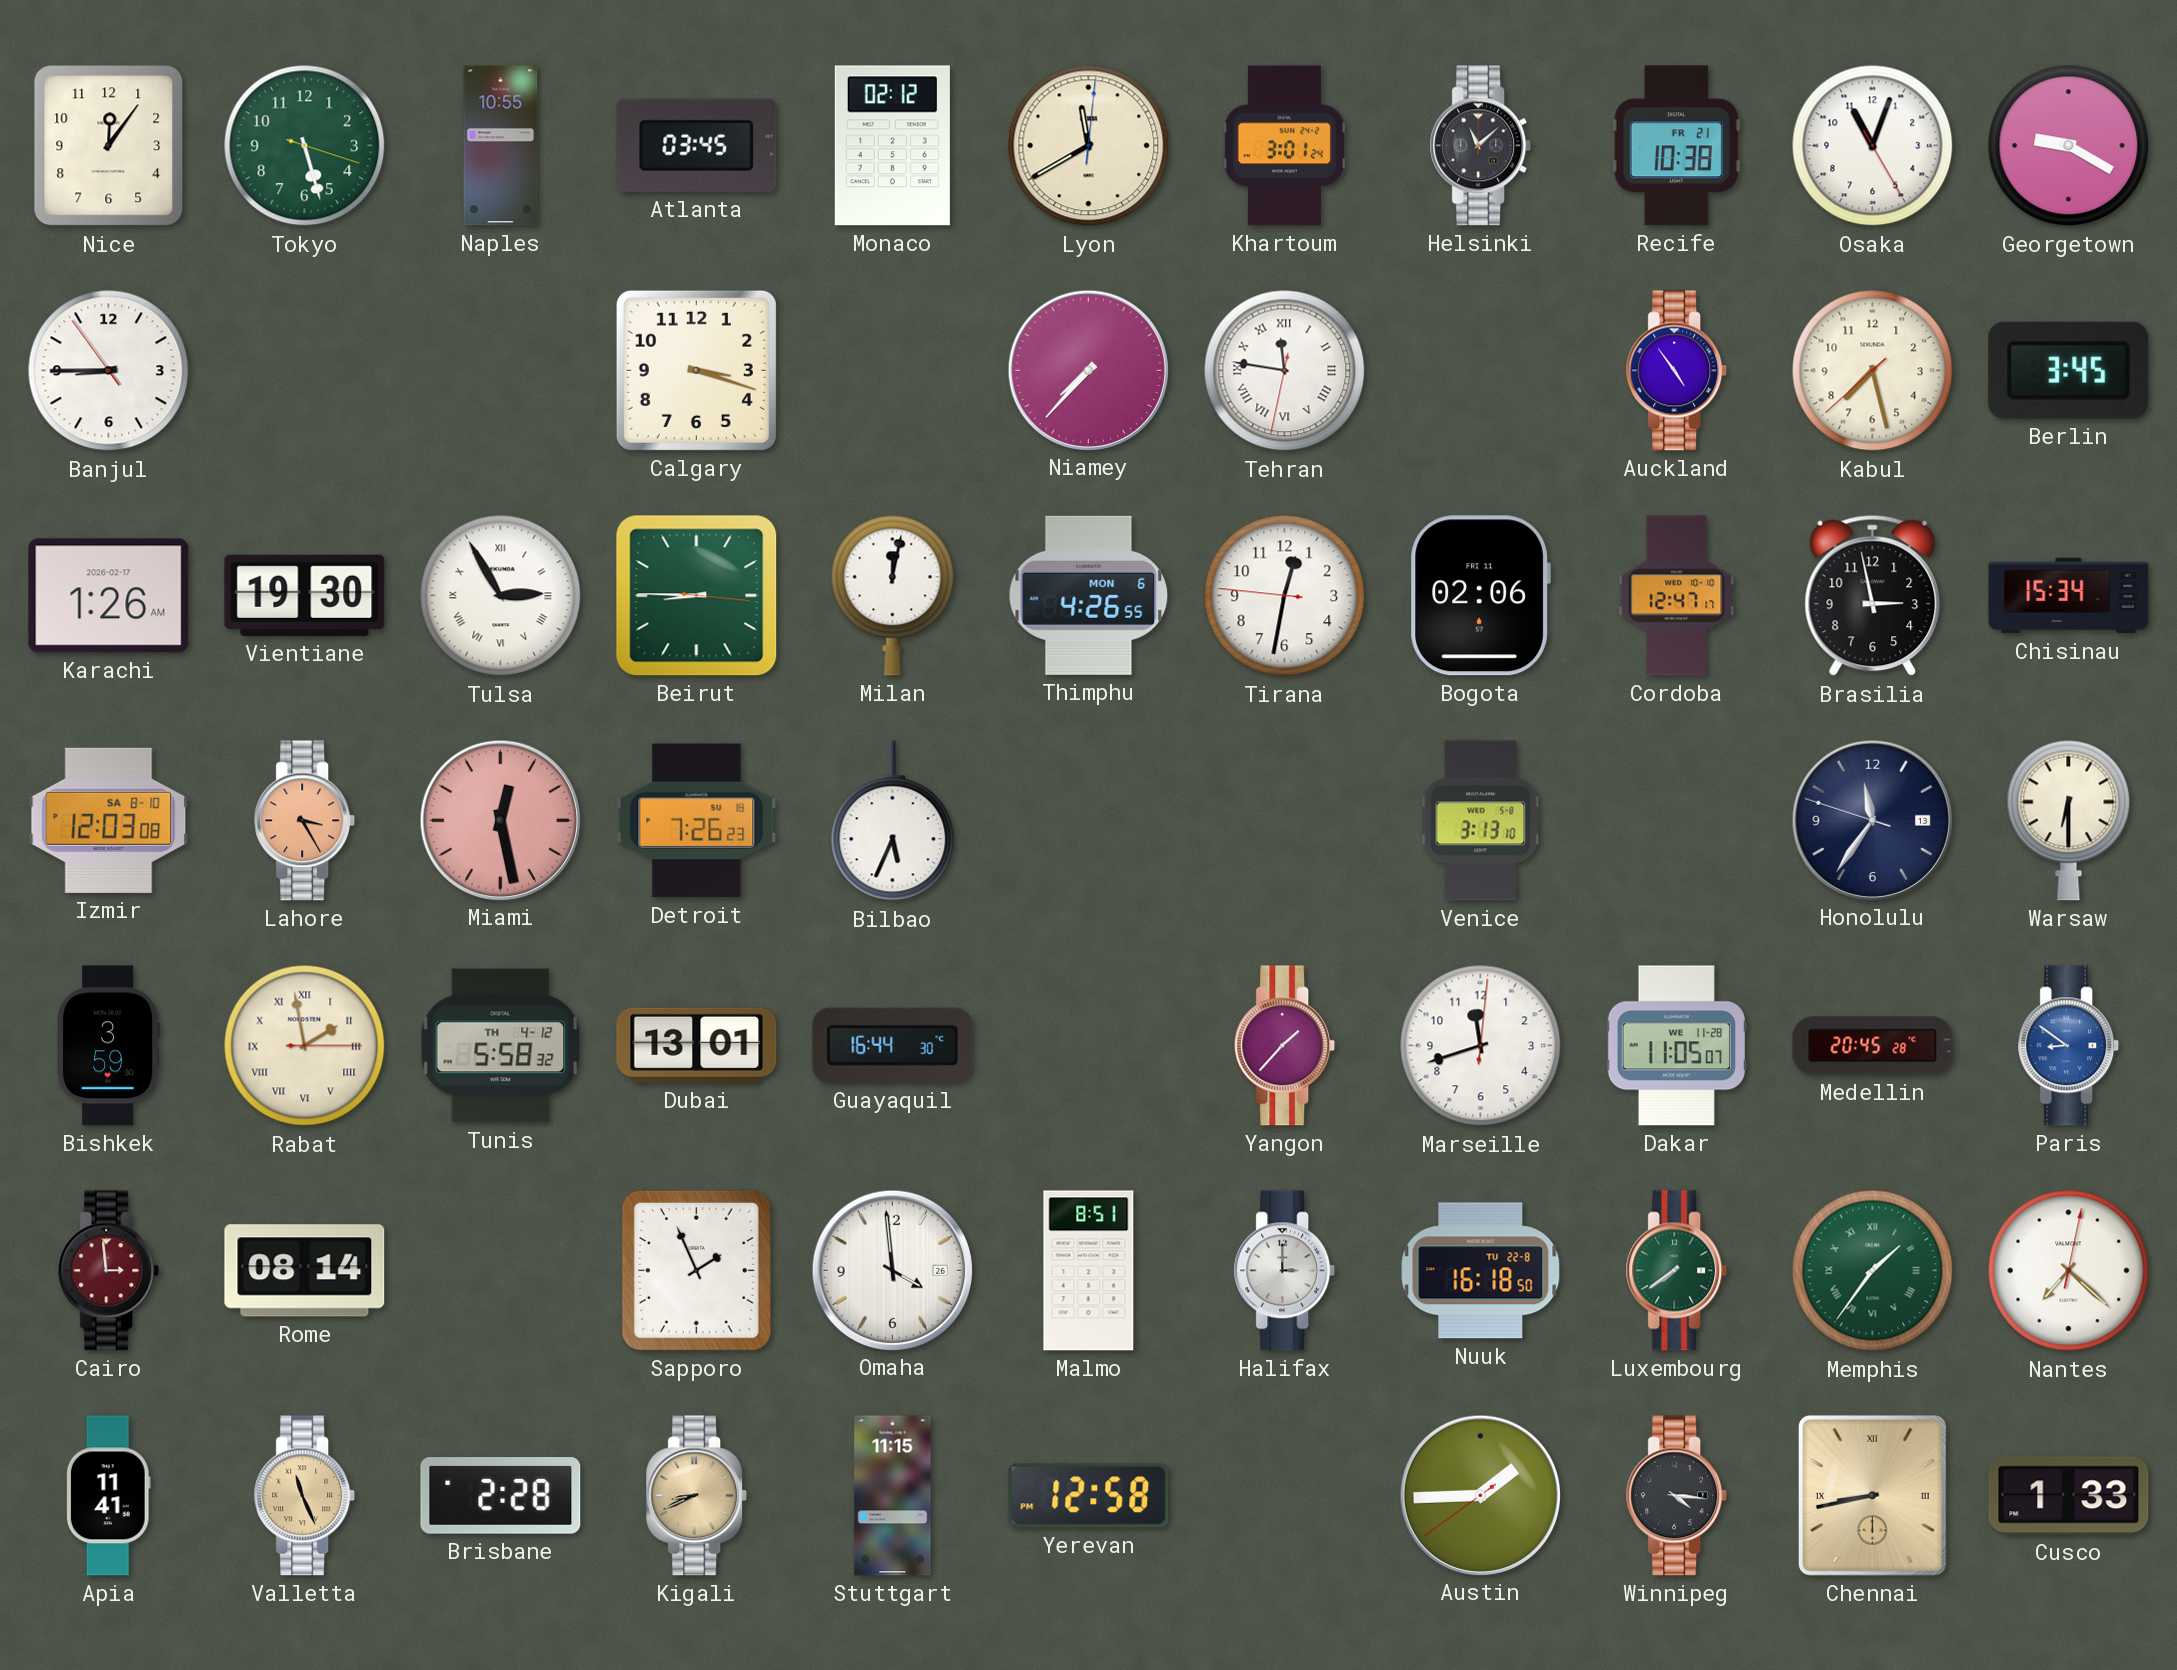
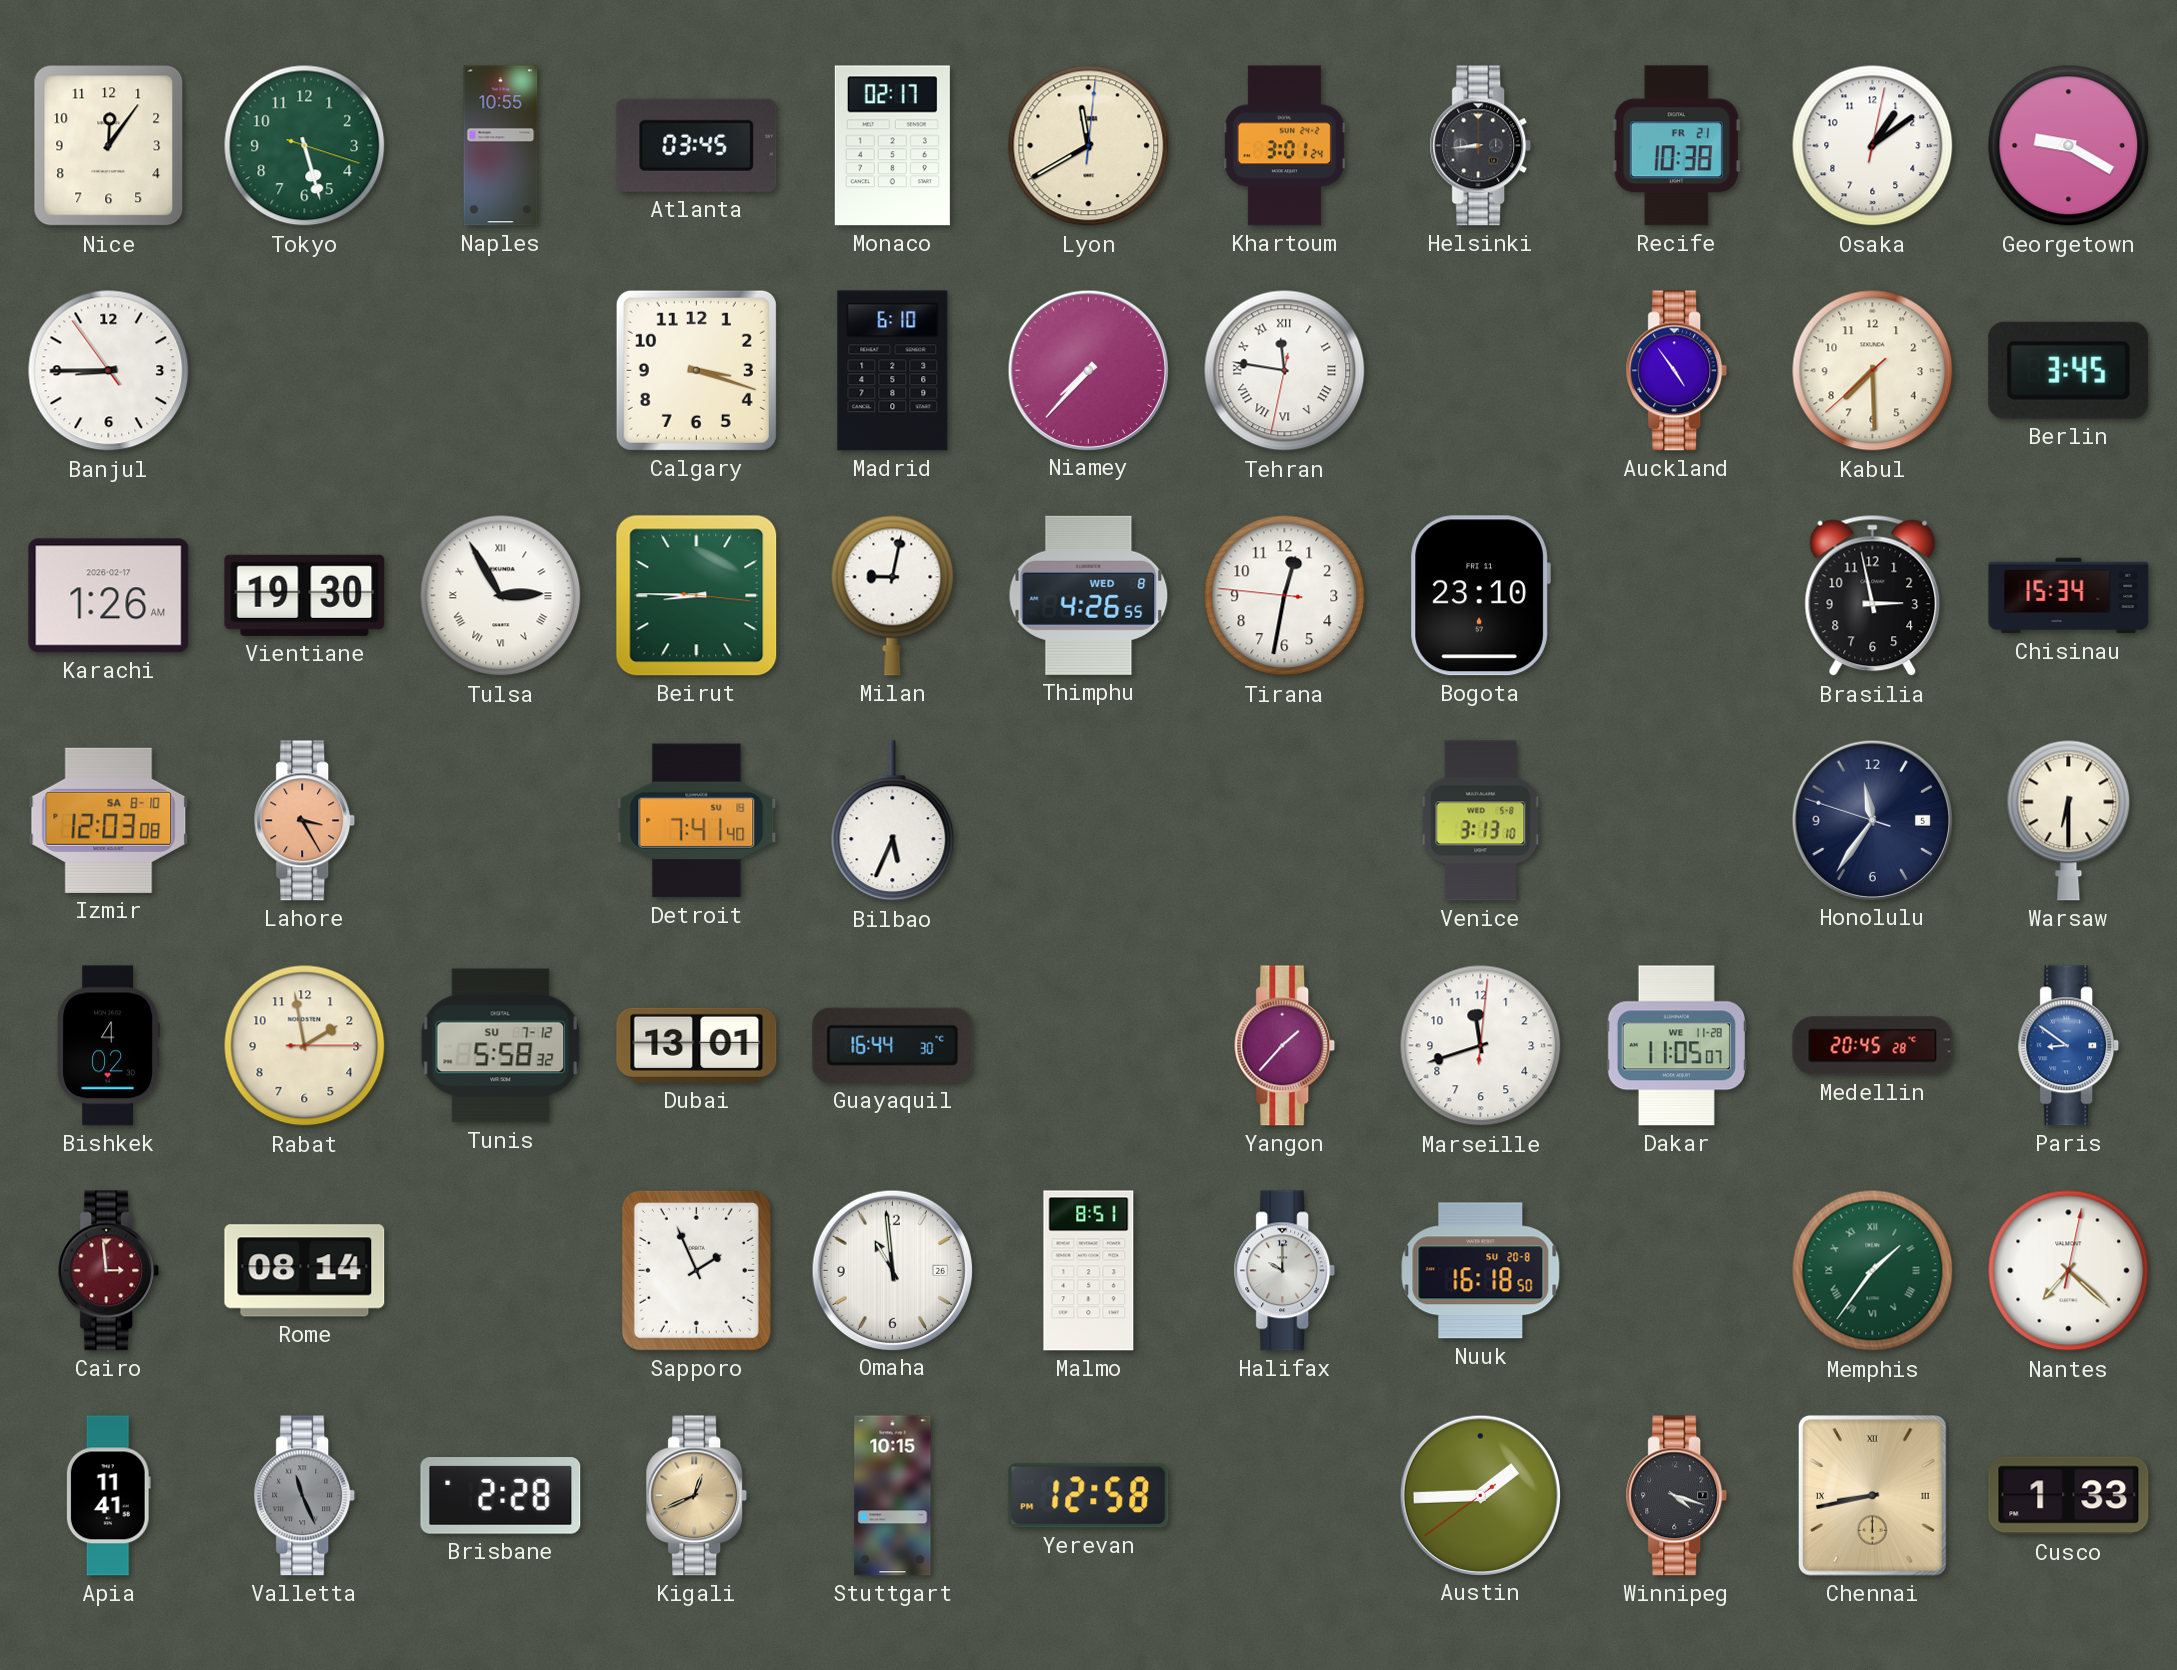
Monaco: 02:12 -> 02:17
Helsinki: 11:08 -> 8:44
Osaka: 11:03 -> 1:09
Madrid: none -> 6:10
Kabul: 7:27 -> 7:29
Milan: 12:02 -> 9:02
Thimphu date: MON 6 -> WED 8
Bogota: 02:06 -> 23:10
Cordoba: 12:47 -> none
Miami: 12:28 -> none
Detroit: 7:26 -> 7:41
Honolulu date: 13 -> 5
Bishkek: 3:59 -> 4:02
Rabat numerals: Roman -> Arabic
Tunis date: TH 4-12 -> SU 7-12
Omaha: 3:59 -> 10:59
Halifax: 3:00 -> 10:00
Nuuk date: TU 22-8 -> SU 20-8
Luxembourg: 7:39 -> none
Valletta dial: champagne -> grey
Kigali: 8:41 -> 12:41
Stuttgart: 11:15 -> 10:15
Winnipeg: 4:16 -> 4:18
